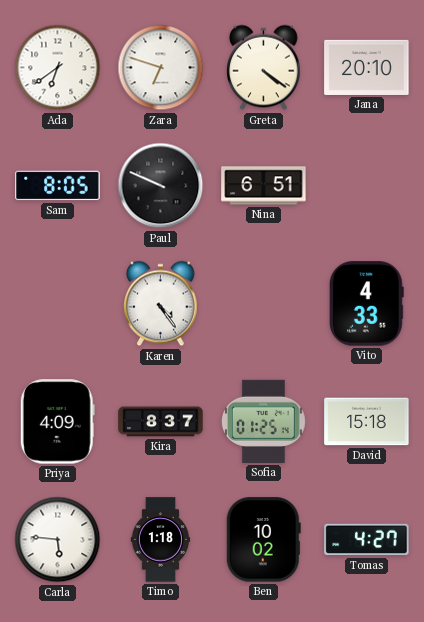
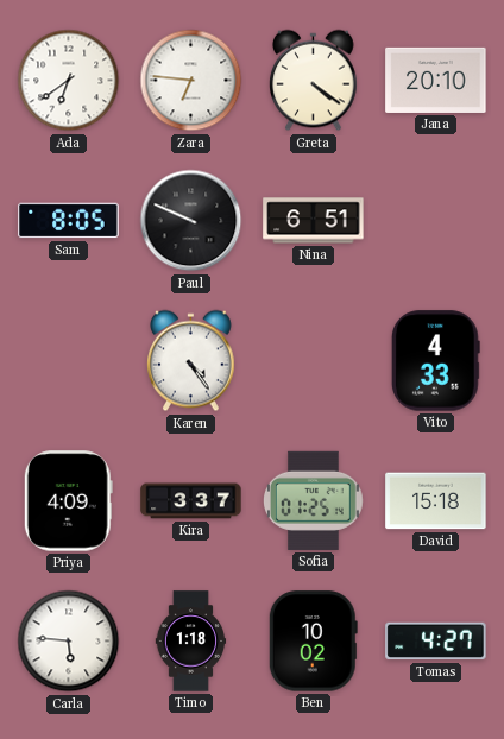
Zara: 6:48 -> 6:46
Kira: 8:37 -> 3:37
